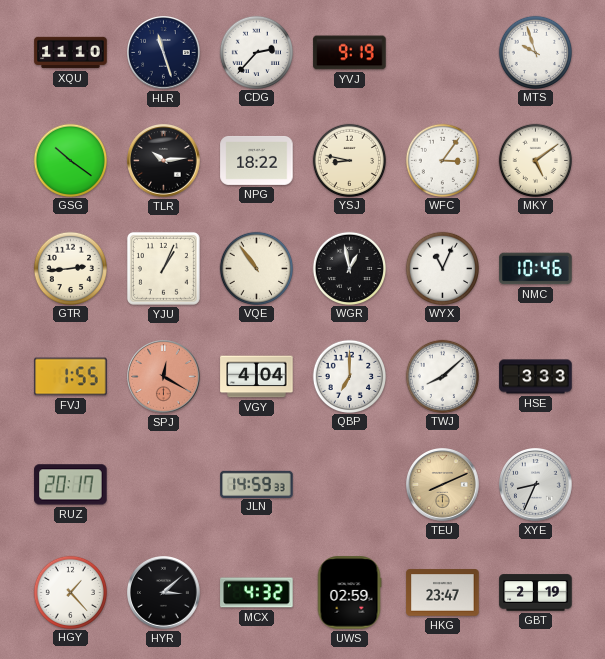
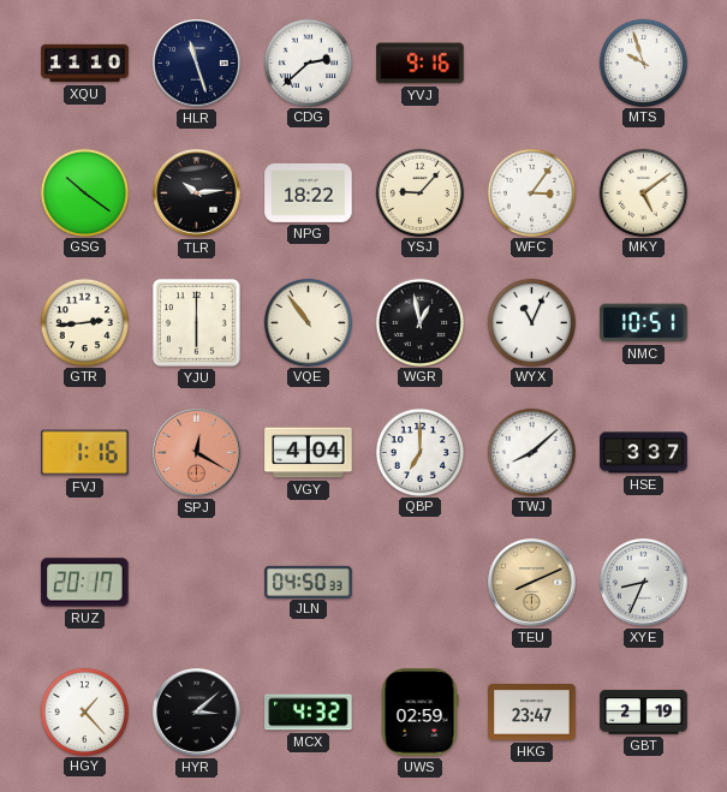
CDG: 2:37 -> 2:38
YVJ: 9:19 -> 9:16
YSJ: 8:47 -> 9:07
YJU: 1:04 -> 6:00
NMC: 10:46 -> 10:51
FVJ: 1:55 -> 1:16
HSE: 3:33 -> 3:37
JLN: 14:59 -> 04:50
